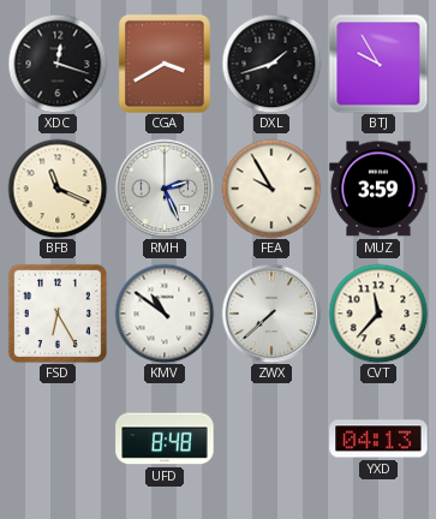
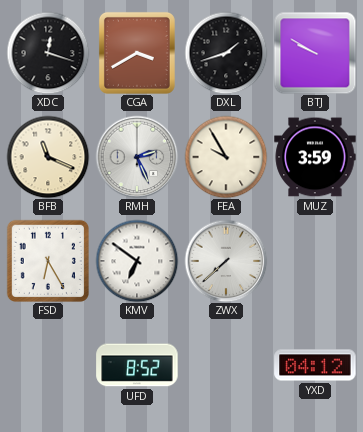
BTJ: 9:55 -> 9:50
KMV: 10:51 -> 6:51
CVT: 11:37 -> none
UFD: 8:48 -> 8:52
YXD: 04:13 -> 04:12
